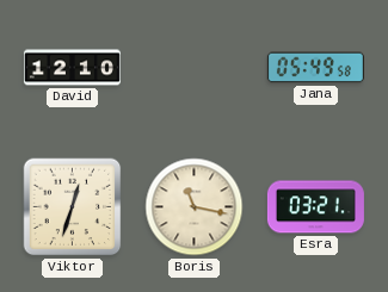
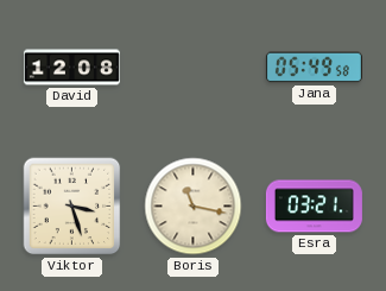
David: 12:10 -> 12:08
Viktor: 12:33 -> 3:27
